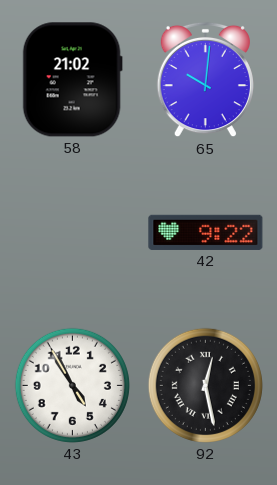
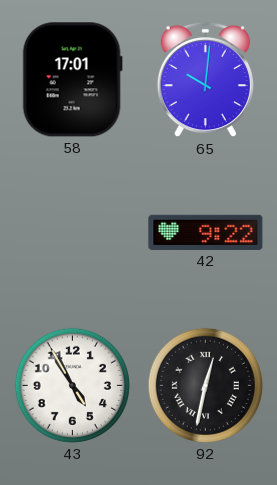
58: 21:02 -> 17:01
92: 12:28 -> 12:32
